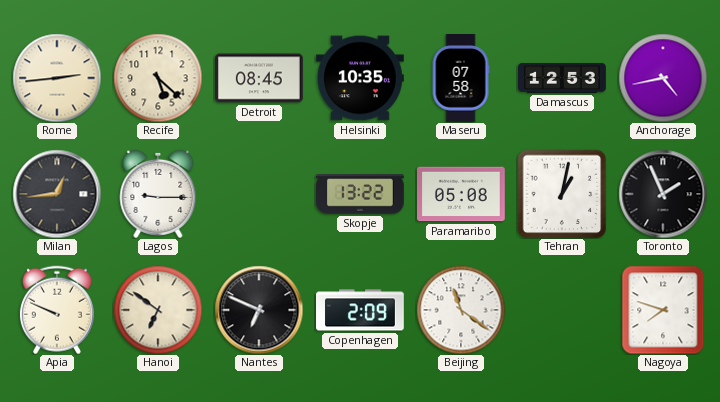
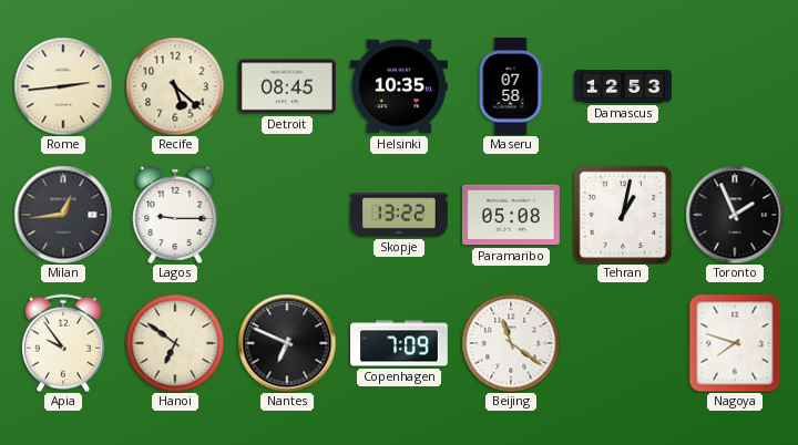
Anchorage: 4:43 -> none
Apia: 9:49 -> 9:54
Copenhagen: 2:09 -> 7:09
